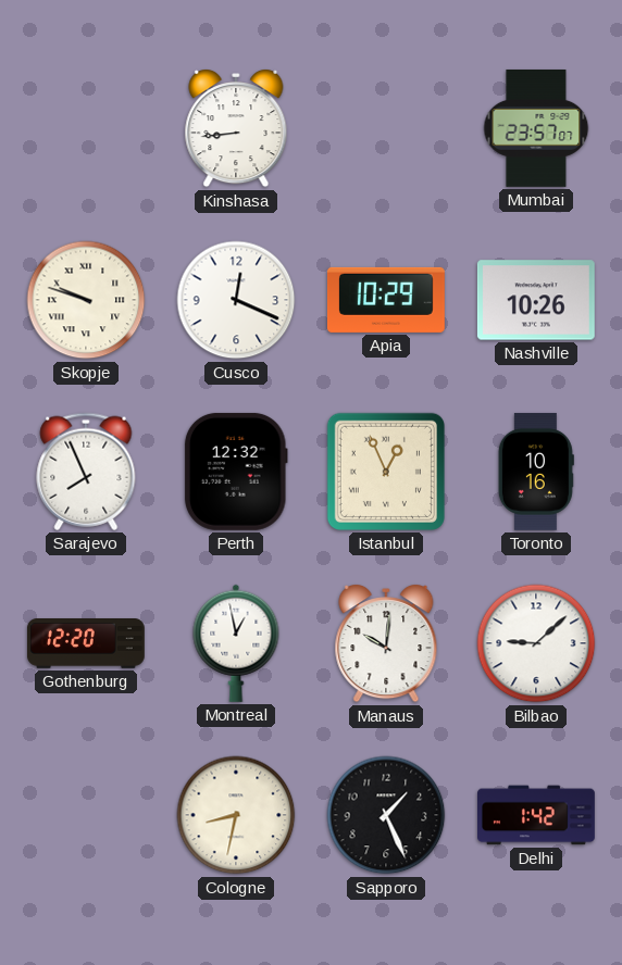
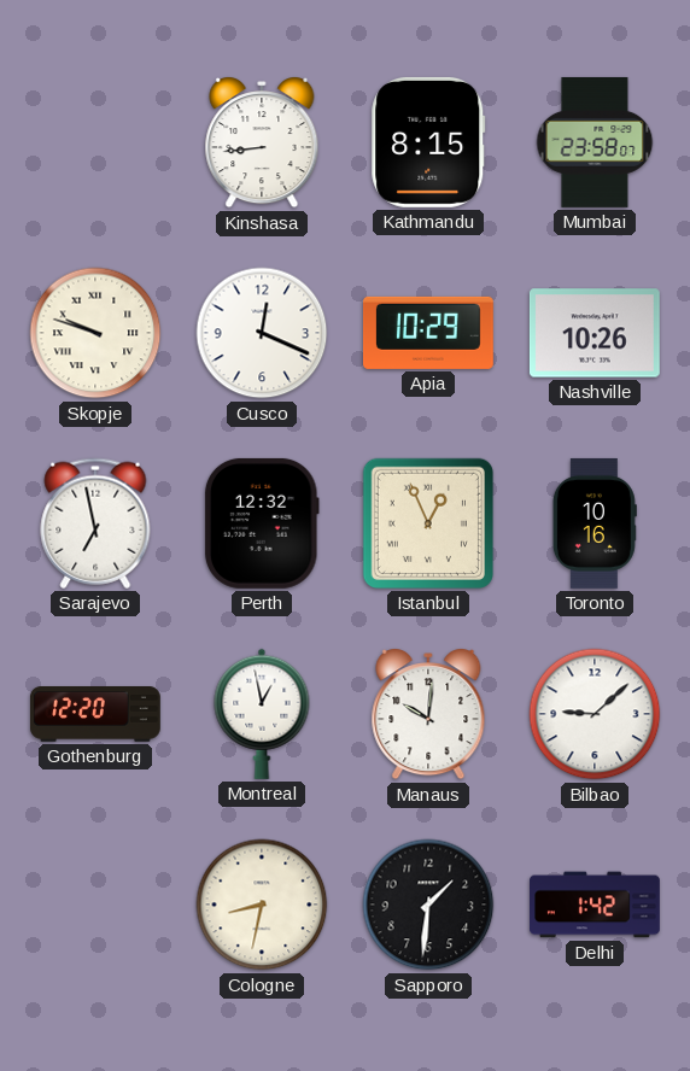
Kathmandu: none -> 8:15
Mumbai: 23:57 -> 23:58
Sarajevo: 7:56 -> 6:58
Sapporo: 1:26 -> 1:31
